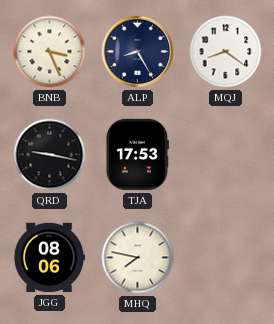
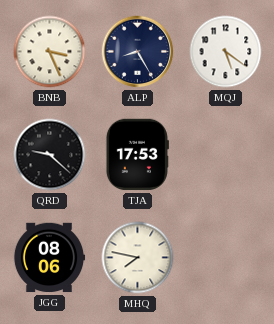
MQJ: 8:21 -> 5:21
QRD: 9:17 -> 9:22
